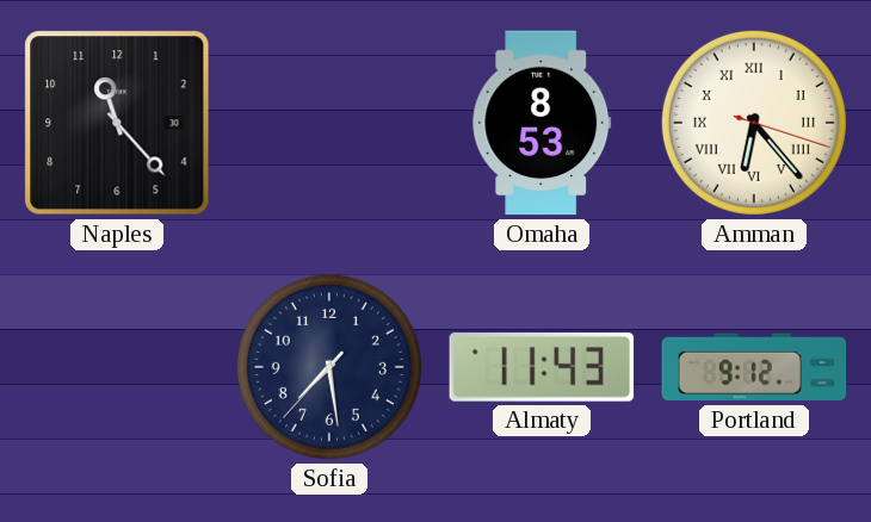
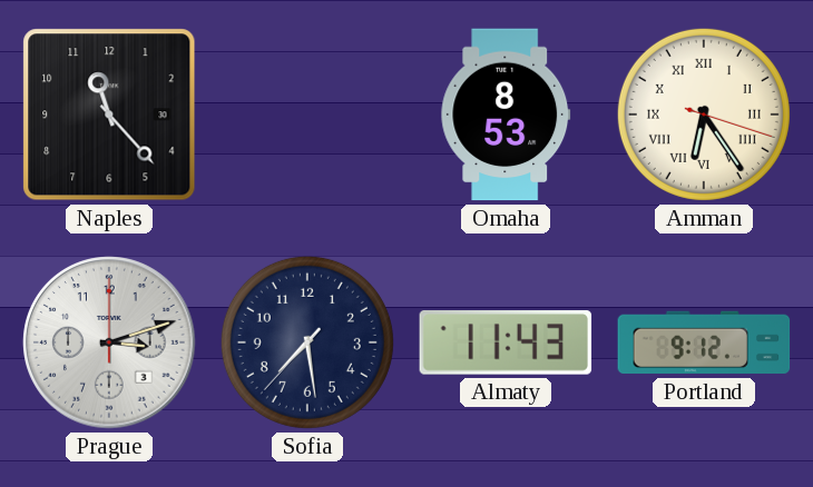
Amman: 6:23 -> 6:24
Prague: none -> 3:12
